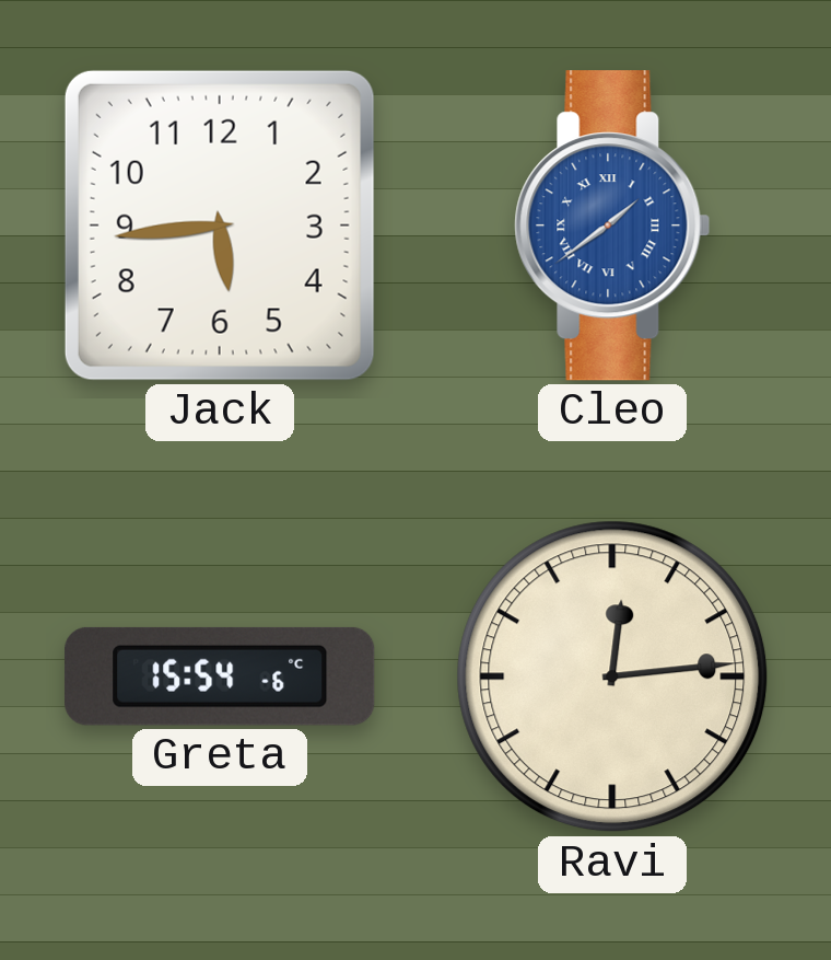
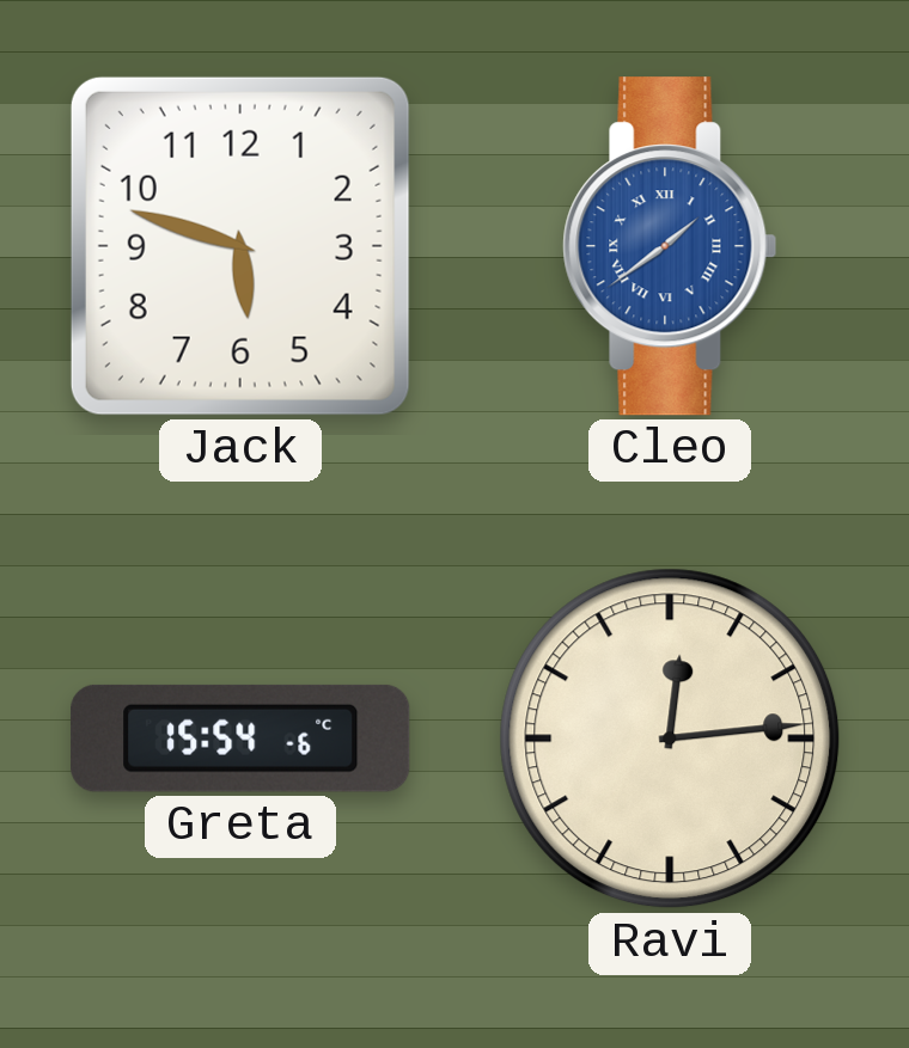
Jack: 5:44 -> 5:48
